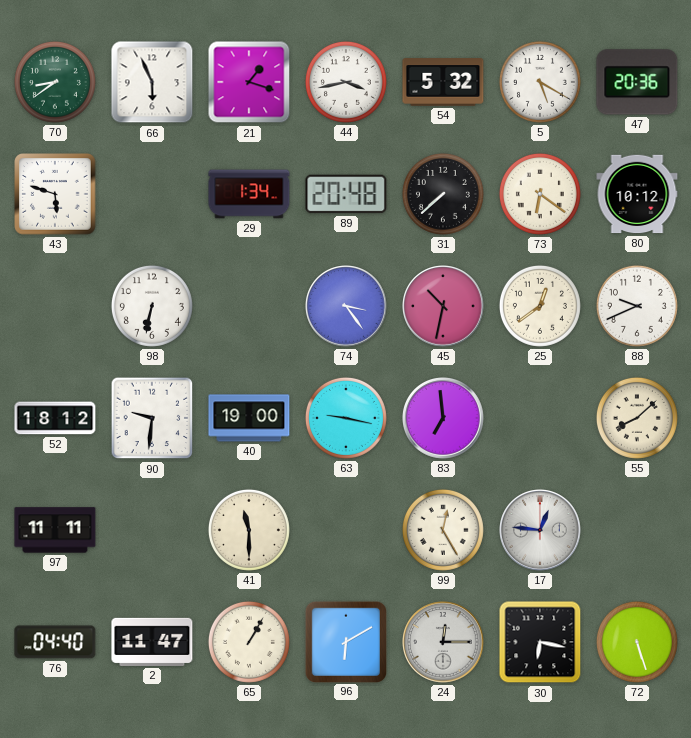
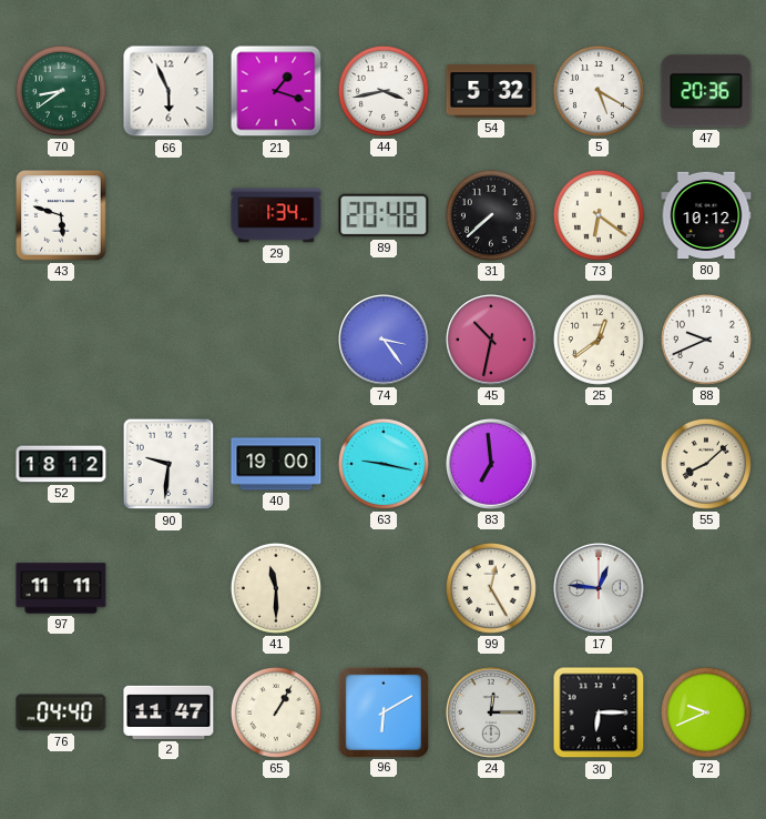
98: 6:32 -> none
30: 6:17 -> 6:15
72: 5:27 -> 9:41
